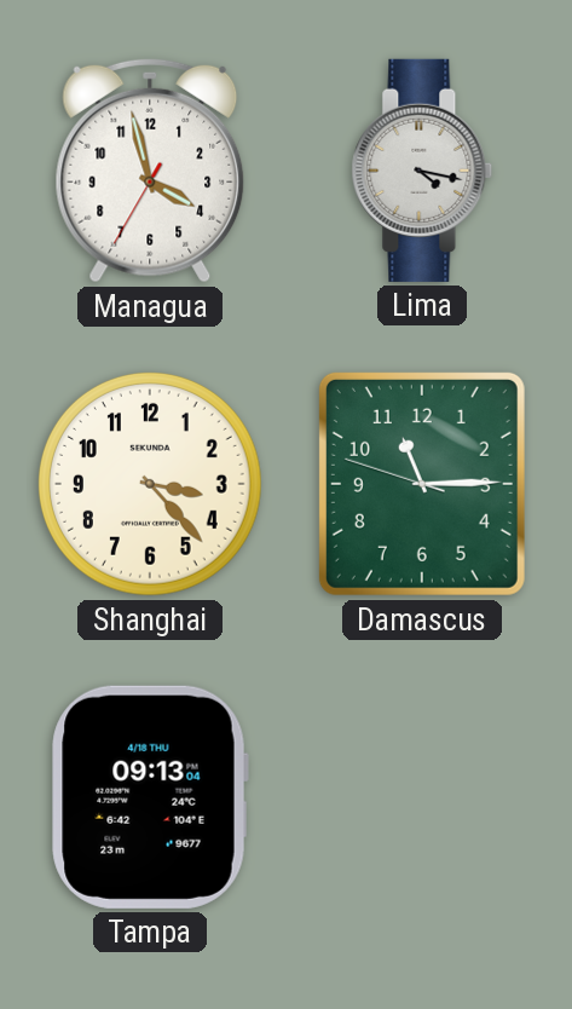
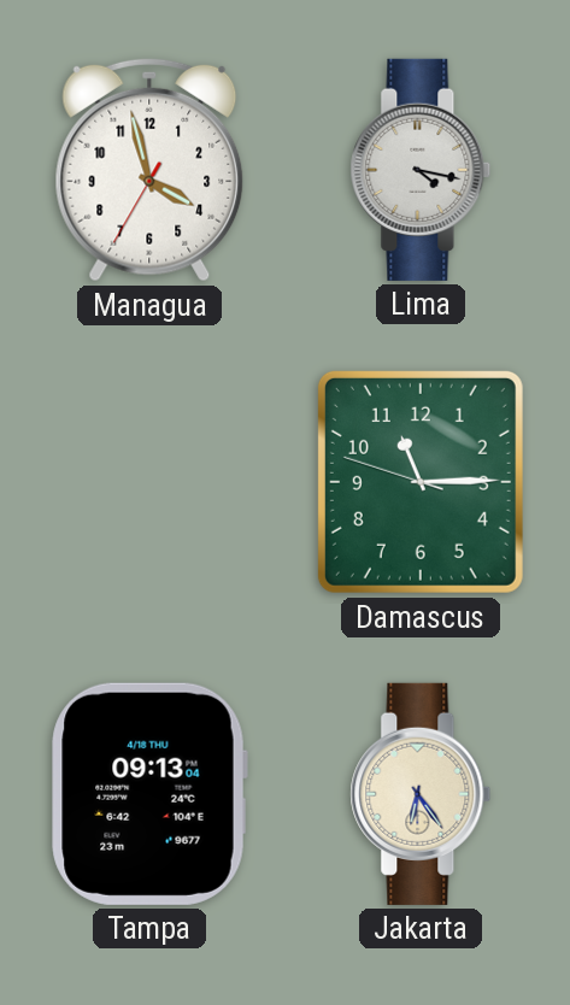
Shanghai: 3:23 -> none
Jakarta: none -> 6:24
